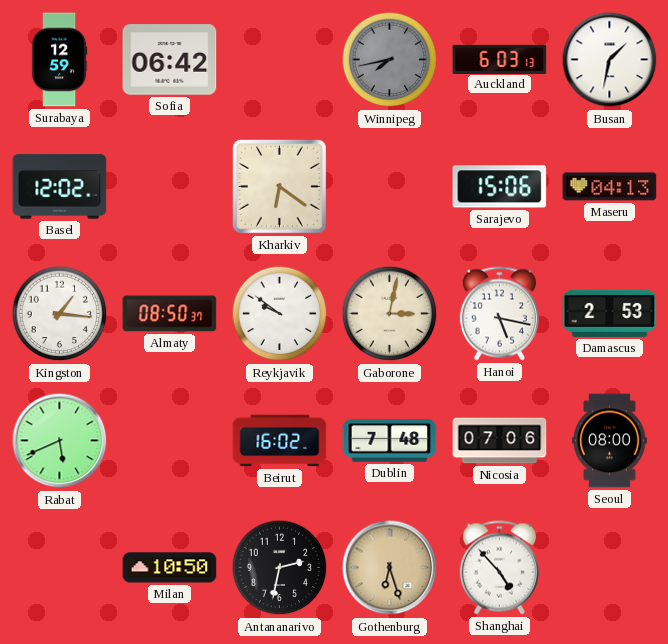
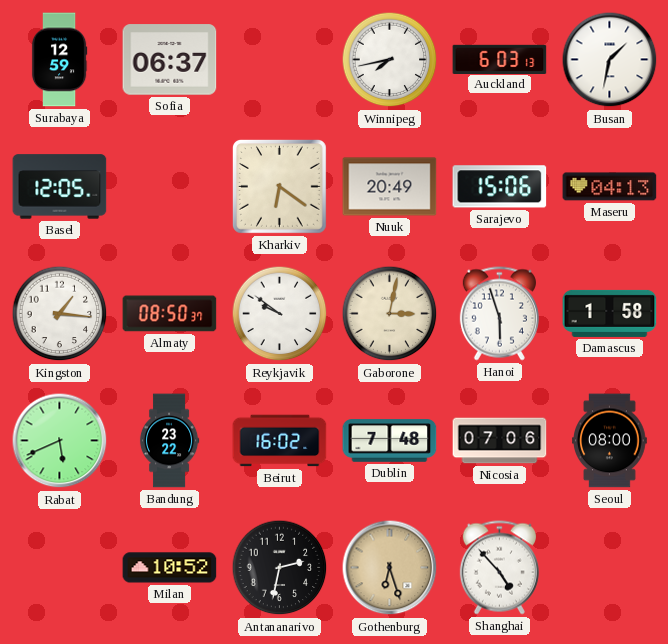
Sofia: 06:42 -> 06:37
Winnipeg dial: grey -> white
Basel: 12:02 -> 12:05
Nuuk: none -> 20:49
Hanoi: 5:17 -> 5:57
Damascus: 2:53 -> 1:58
Bandung: none -> 23:22
Milan: 10:50 -> 10:52
